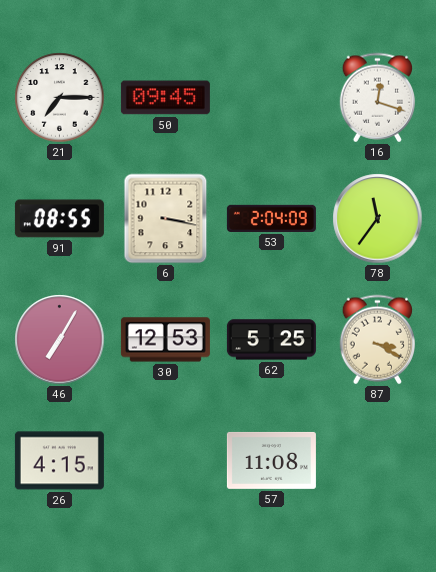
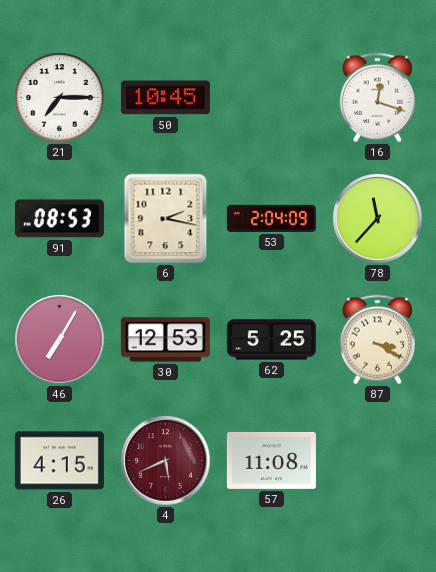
50: 09:45 -> 10:45
91: 08:55 -> 08:53
6: 3:17 -> 2:17
78: 11:36 -> 11:37
4: none -> 5:41
